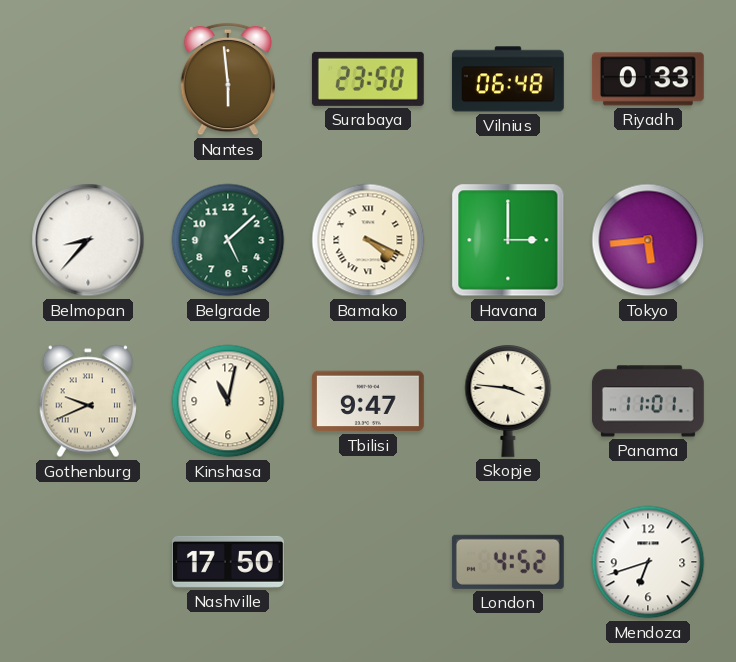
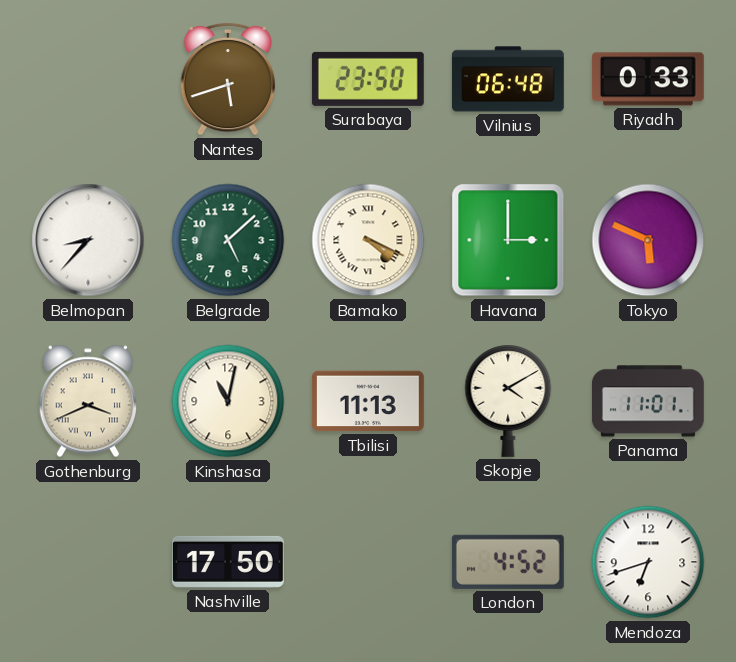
Nantes: 5:59 -> 5:42
Tokyo: 5:44 -> 5:49
Gothenburg: 9:41 -> 3:41
Tbilisi: 9:47 -> 11:13
Skopje: 3:46 -> 4:10
